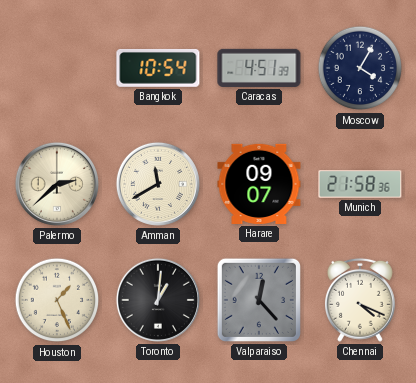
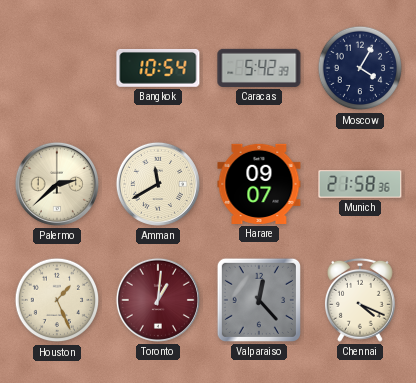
Caracas: 4:51 -> 5:42
Toronto dial: black -> burgundy
